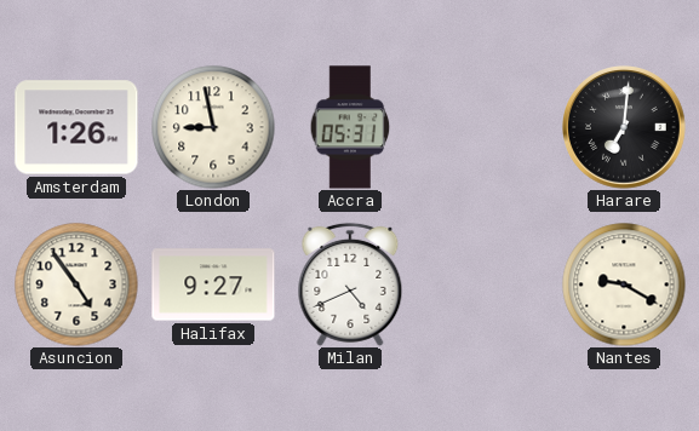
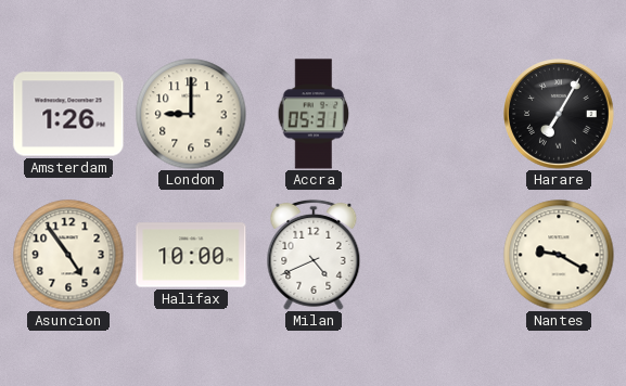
London: 8:58 -> 9:00
Harare: 7:01 -> 7:05
Halifax: 9:27 -> 10:00
